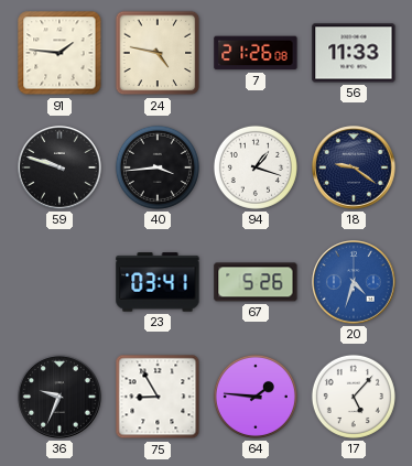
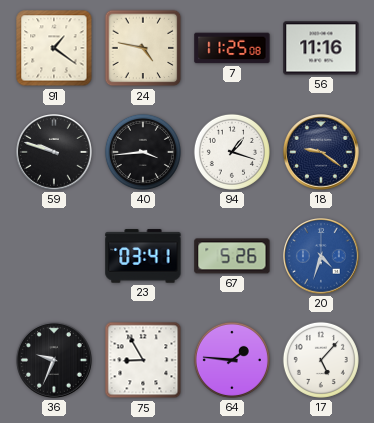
91: 1:46 -> 1:21
7: 21:26 -> 11:25
56: 11:33 -> 11:16
